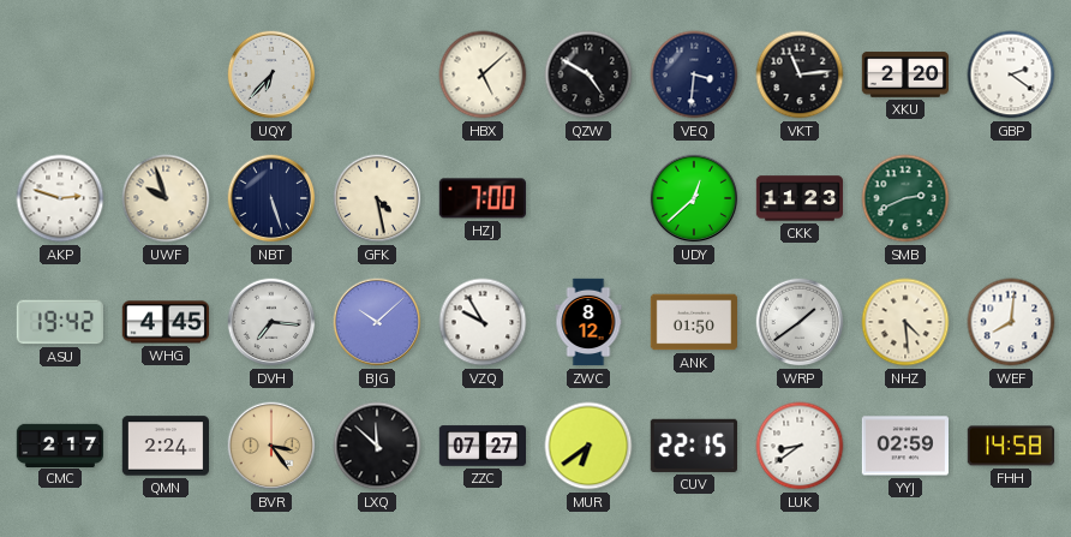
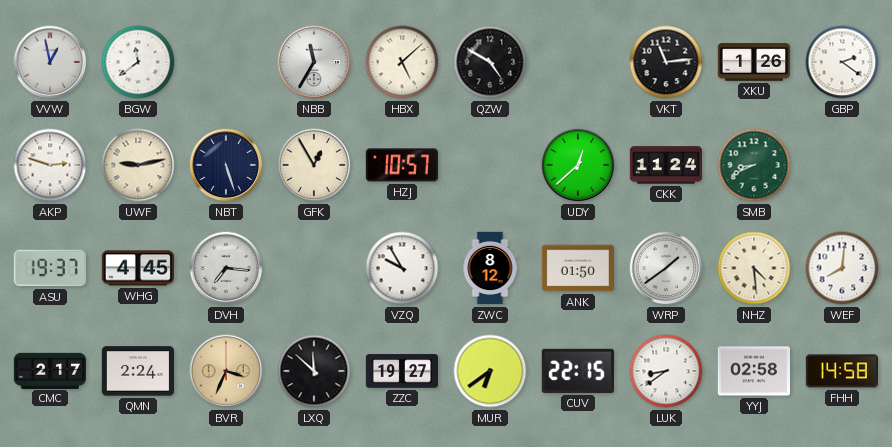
VVW: none -> 12:58
BGW: none -> 11:39
UQY: 6:37 -> none
NBB: none -> 11:35
VEQ: 3:31 -> none
XKU: 2:20 -> 1:26
UWF: 9:57 -> 9:13
GFK: 4:28 -> 12:55
HZJ: 7:00 -> 10:57
CKK: 11:23 -> 11:24
SMB: 2:41 -> 8:41
ASU: 19:42 -> 19:37
BJG: 10:08 -> none
BVR: 3:24 -> 3:34
ZZC: 07:27 -> 19:27
YYJ: 02:59 -> 02:58
